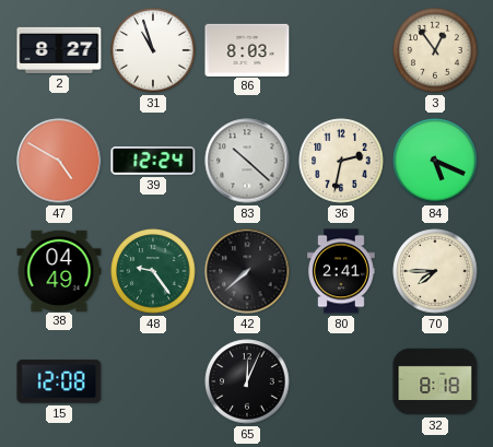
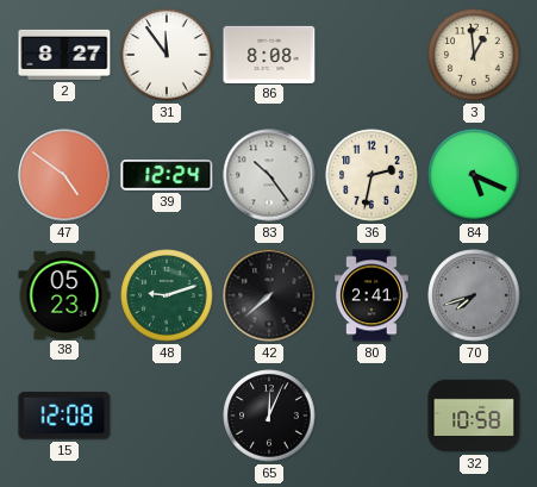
31: 10:57 -> 11:54
86: 8:03 -> 8:08
3: 12:54 -> 12:59
47: 4:50 -> 4:51
83: 10:22 -> 10:24
38: 04:49 -> 05:23
48: 9:24 -> 9:12
70: 7:45 -> 7:42
70 dial: cream -> grey
32: 8:18 -> 10:58
